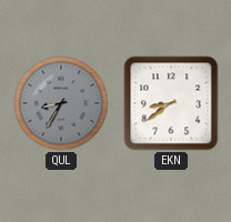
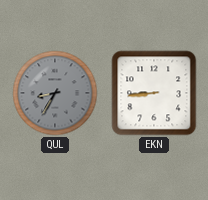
EKN: 8:39 -> 8:44
